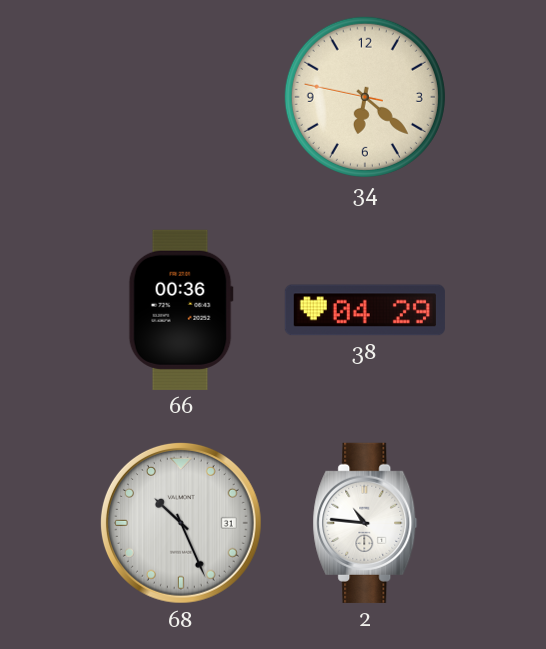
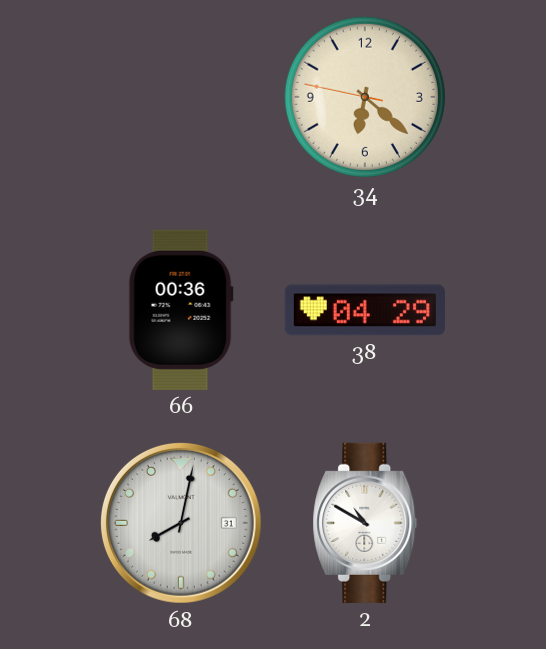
68: 10:26 -> 8:02
2: 10:46 -> 10:50
